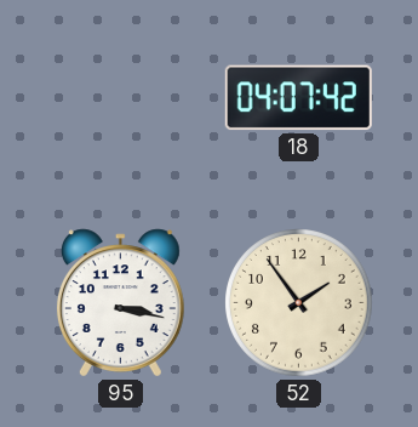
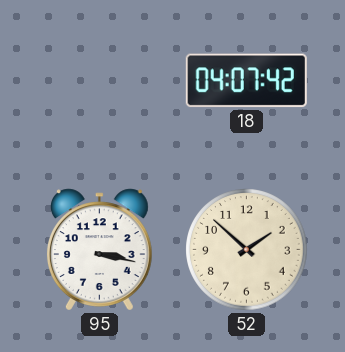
52: 1:54 -> 1:52
